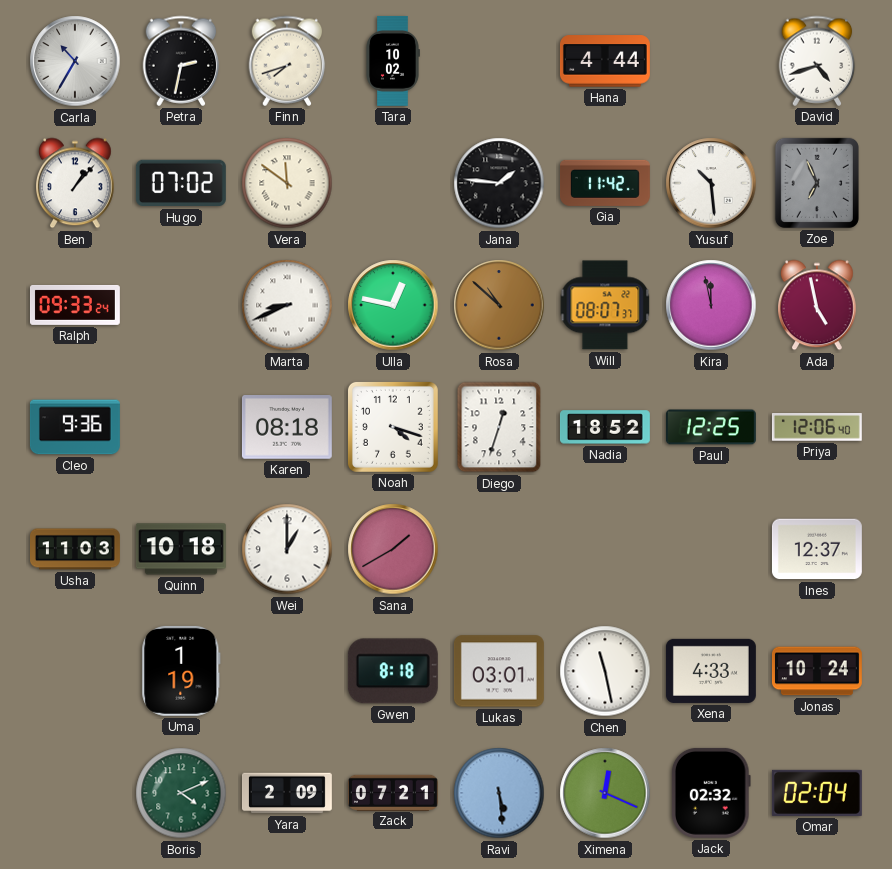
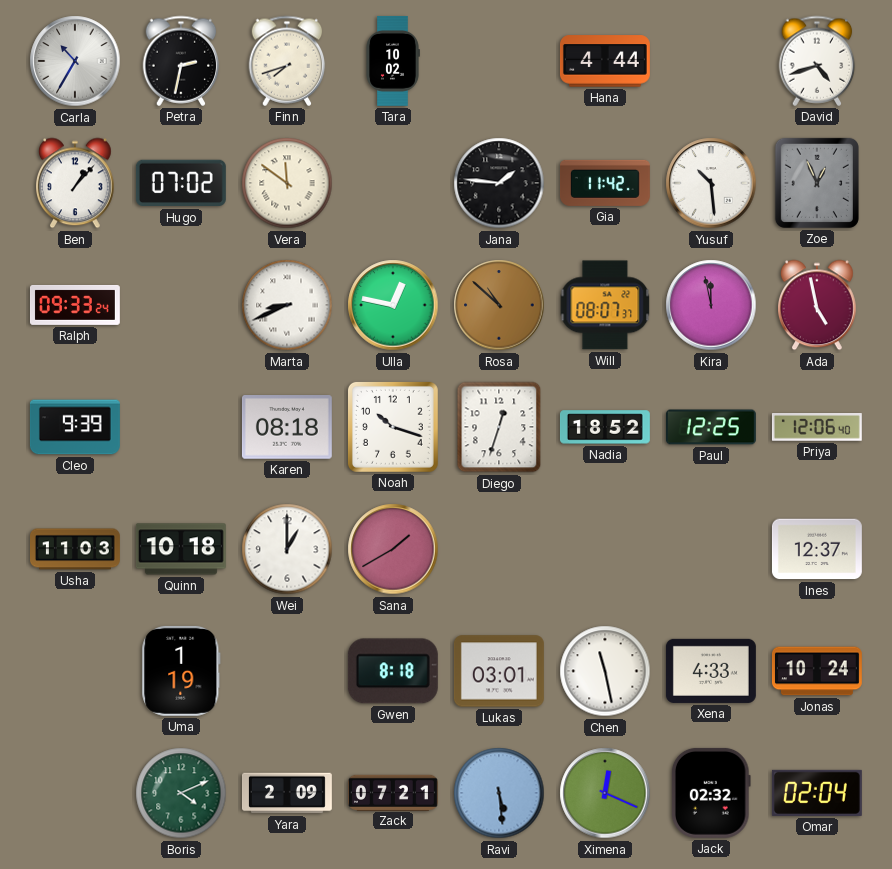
Zoe: 6:56 -> 12:56
Cleo: 9:36 -> 9:39
Noah: 4:18 -> 10:18
